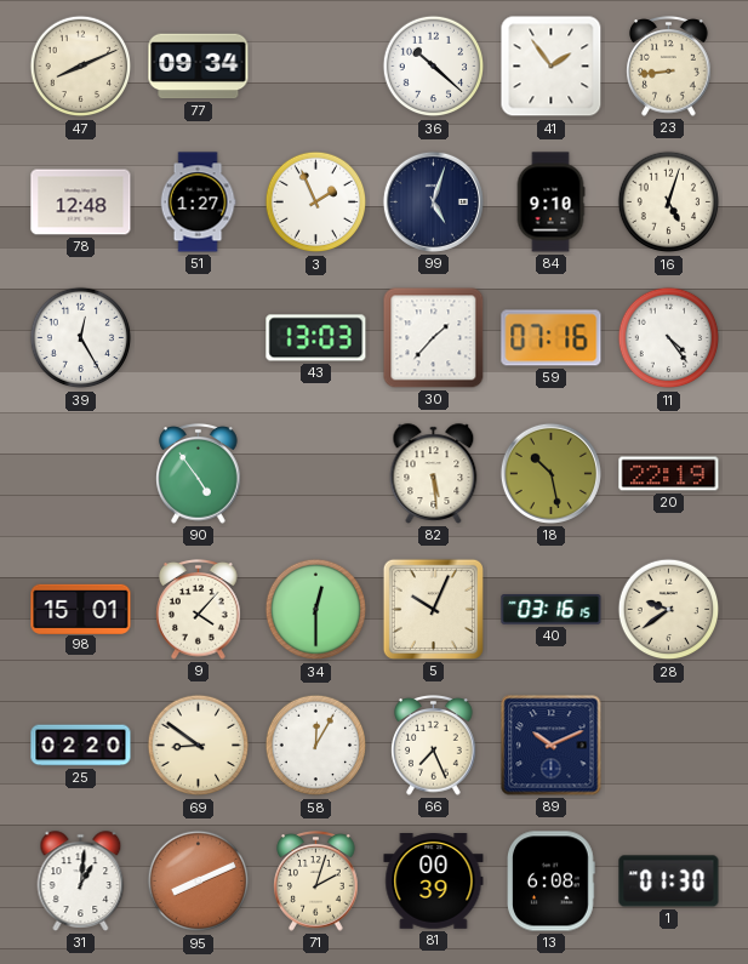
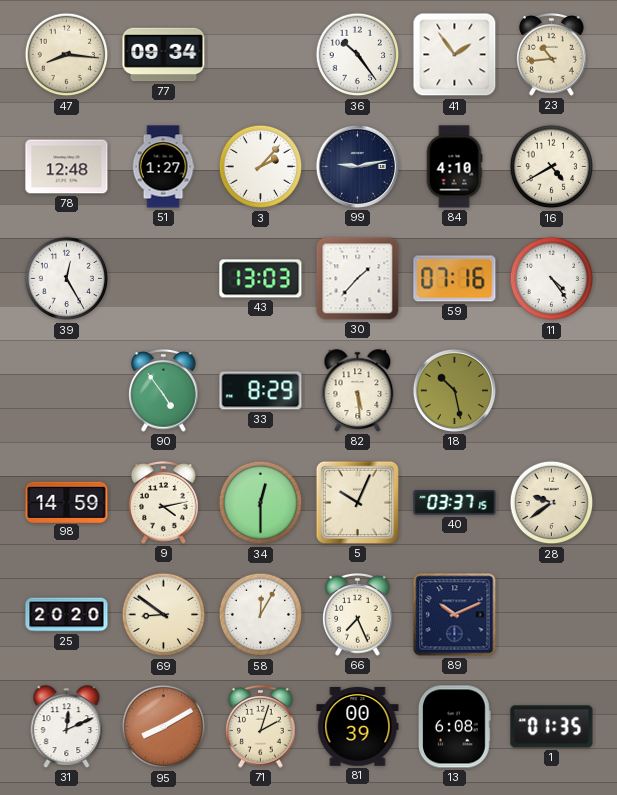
47: 8:11 -> 8:16
36: 10:22 -> 10:24
23: 8:44 -> 10:44
3: 1:56 -> 2:07
99: 5:03 -> 9:13
84: 9:10 -> 4:10
16: 5:03 -> 4:40
33: none -> 8:29
20: 22:19 -> none
98: 15:01 -> 14:59
9: 4:07 -> 4:13
40: 03:16 -> 03:37
25: 02:20 -> 20:20
31: 1:01 -> 12:11
95: 8:11 -> 8:10
1: 01:30 -> 01:35
